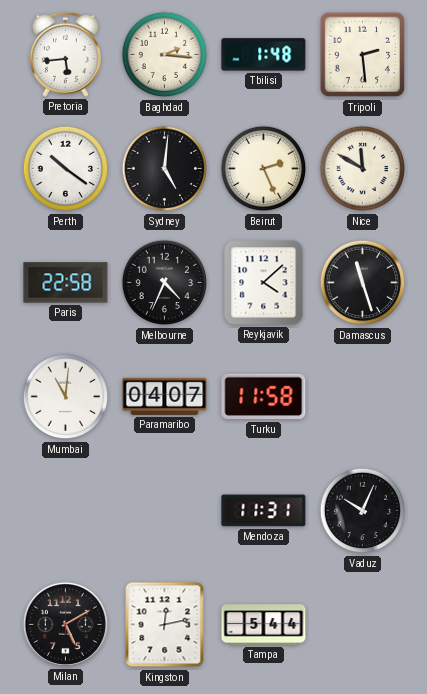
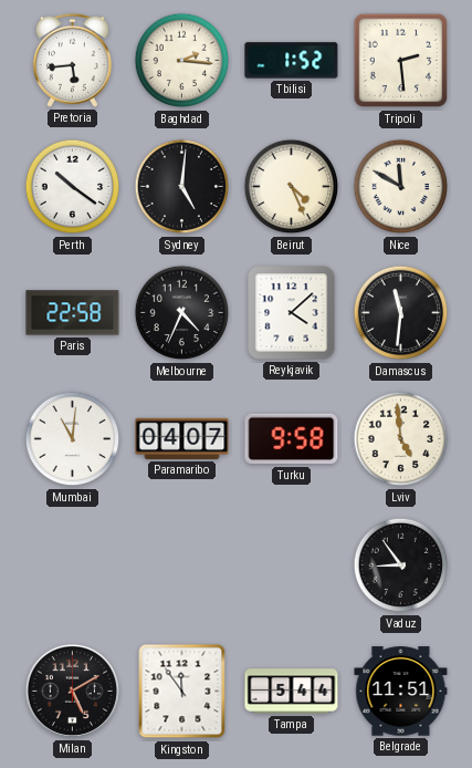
Tbilisi: 1:48 -> 1:52
Beirut: 2:26 -> 4:26
Damascus: 11:27 -> 11:31
Turku: 11:58 -> 9:58
Lviv: none -> 4:59
Mendoza: 11:31 -> none
Vaduz: 10:04 -> 8:54
Kingston: 12:13 -> 11:54
Belgrade: none -> 11:51
